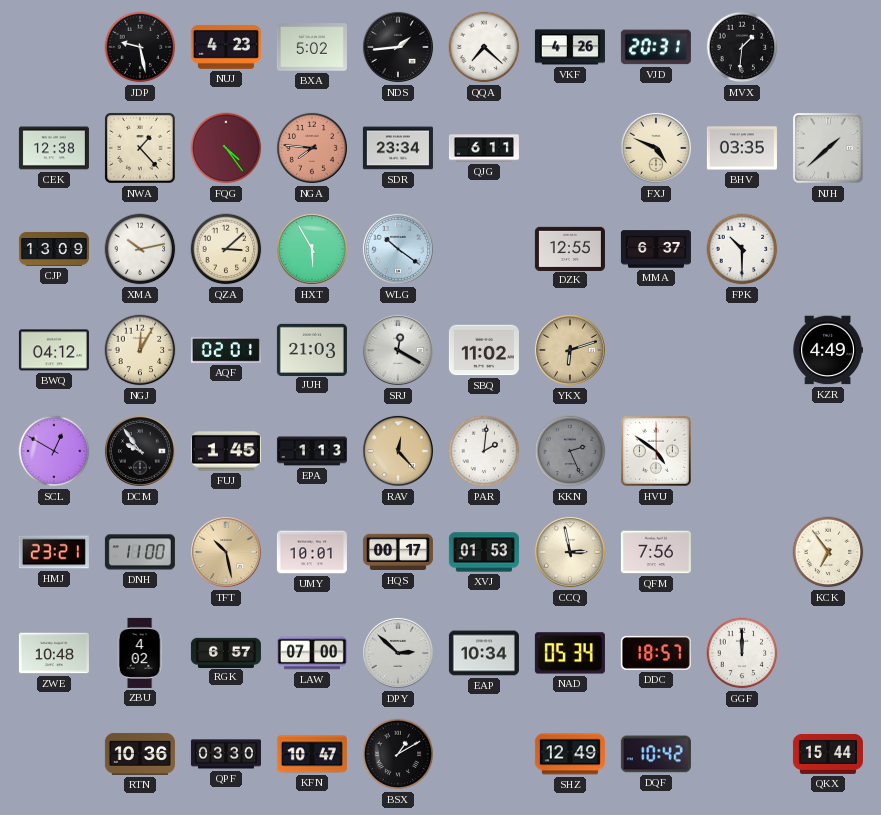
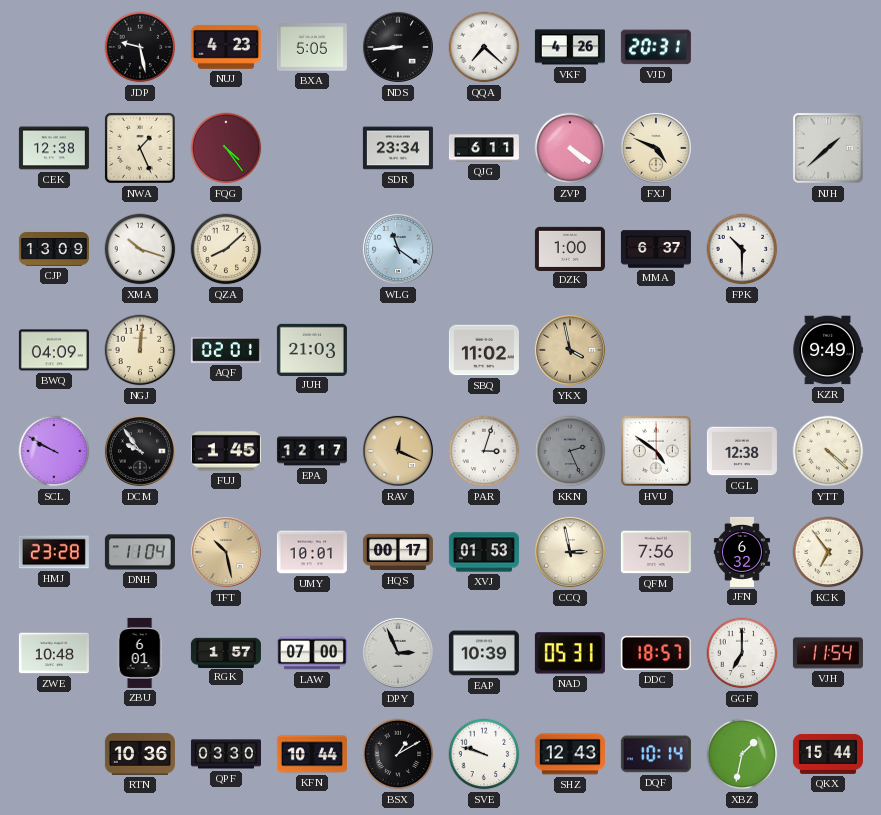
BXA: 5:02 -> 5:05
NDS: 1:44 -> 8:44
MVX: 1:31 -> none
NWA: 1:23 -> 1:26
NGA: 7:46 -> none
ZVP: none -> 4:21
BHV: 03:35 -> none
XMA: 10:13 -> 10:18
QZA: 3:08 -> 8:08
HXT: 5:55 -> none
WLG: 10:21 -> 11:21
DZK: 12:55 -> 1:00
BWQ: 04:12 -> 04:09
NGJ: 12:05 -> 12:01
SRJ: 12:20 -> none
YKX: 6:12 -> 3:58
KZR: 4:49 -> 9:49
SCL: 12:50 -> 9:50
EPA: 1:13 -> 12:17
RAV: 12:23 -> 12:19
PAR: 2:01 -> 3:03
CGL: none -> 12:38
YTT: none -> 4:22
HMJ: 23:21 -> 23:28
DNH: 11:00 -> 11:04
JFN: none -> 6:32
ZBU: 4:02 -> 6:01
RGK: 6:57 -> 1:57
DPY: 2:52 -> 2:56
EAP: 10:34 -> 10:39
NAD: 05:34 -> 05:31
GGF: 12:00 -> 7:00
VJH: none -> 11:54
KFN: 10:47 -> 10:44
SVE: none -> 9:48
SHZ: 12:49 -> 12:43
DQF: 10:42 -> 10:14
XBZ: none -> 1:32
